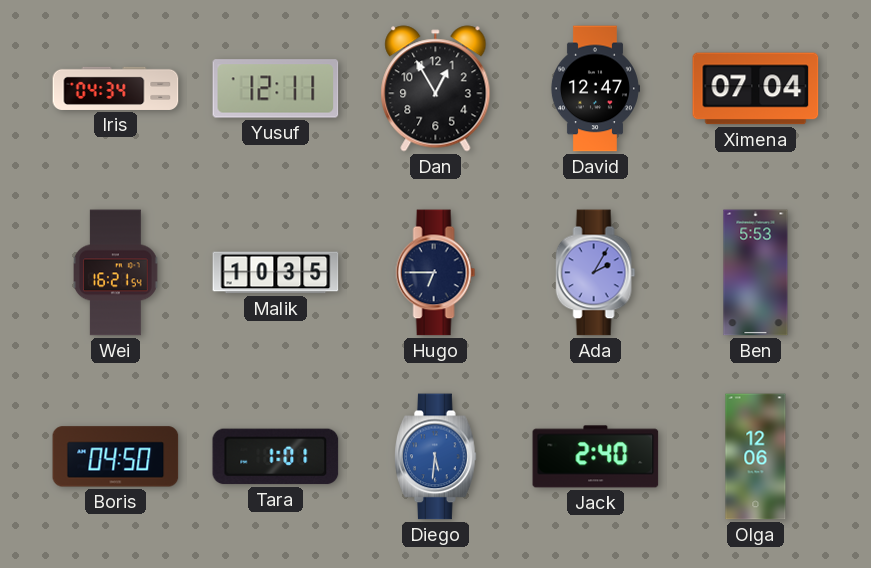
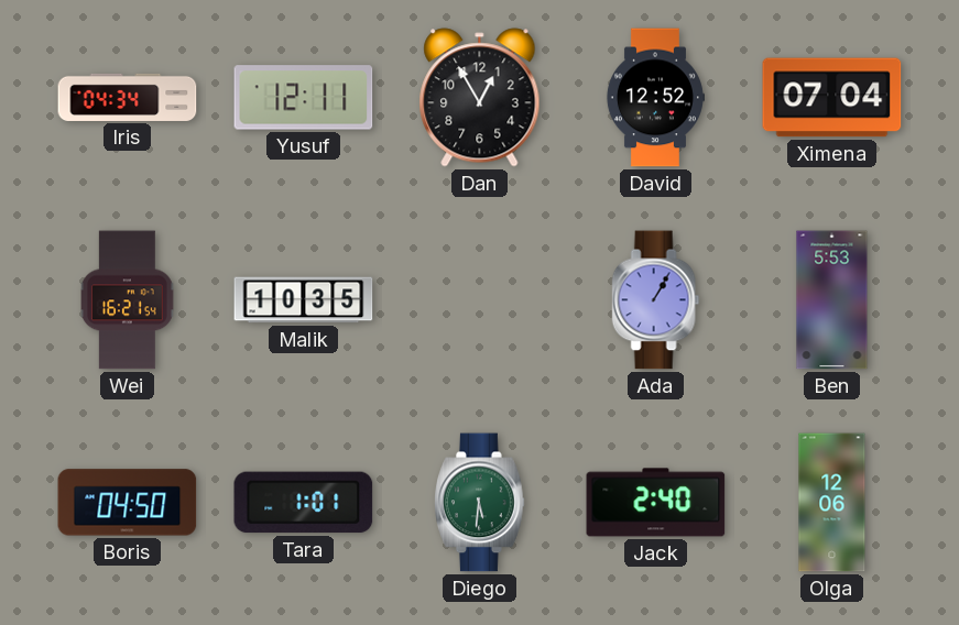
David: 12:47 -> 12:52
Hugo: 6:45 -> none
Ada: 2:05 -> 1:05
Diego dial: blue -> green
